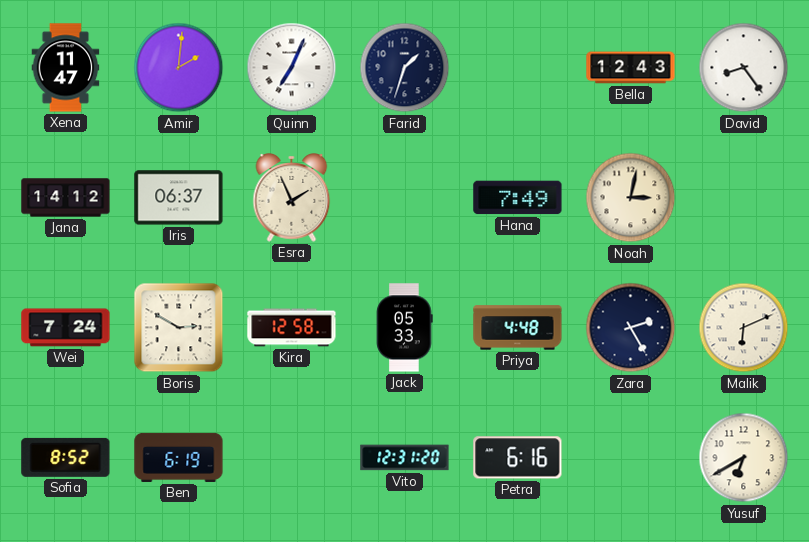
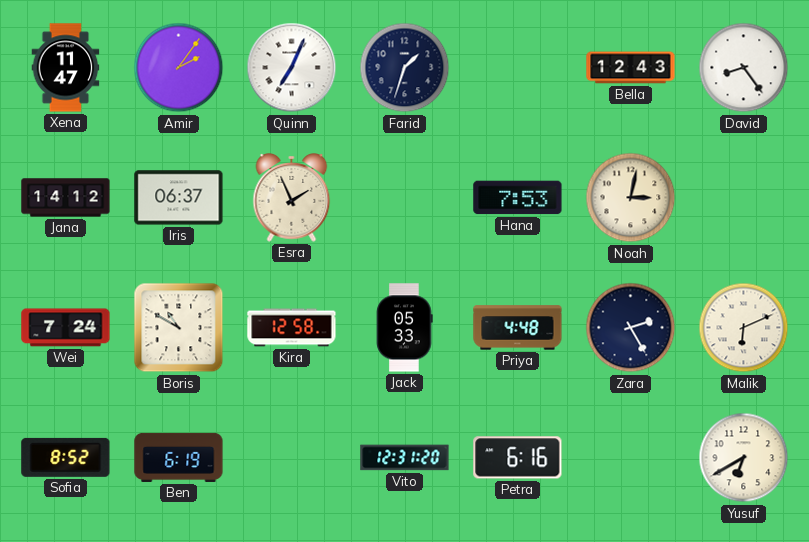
Amir: 2:01 -> 2:06
Hana: 7:49 -> 7:53
Boris: 2:50 -> 10:50
